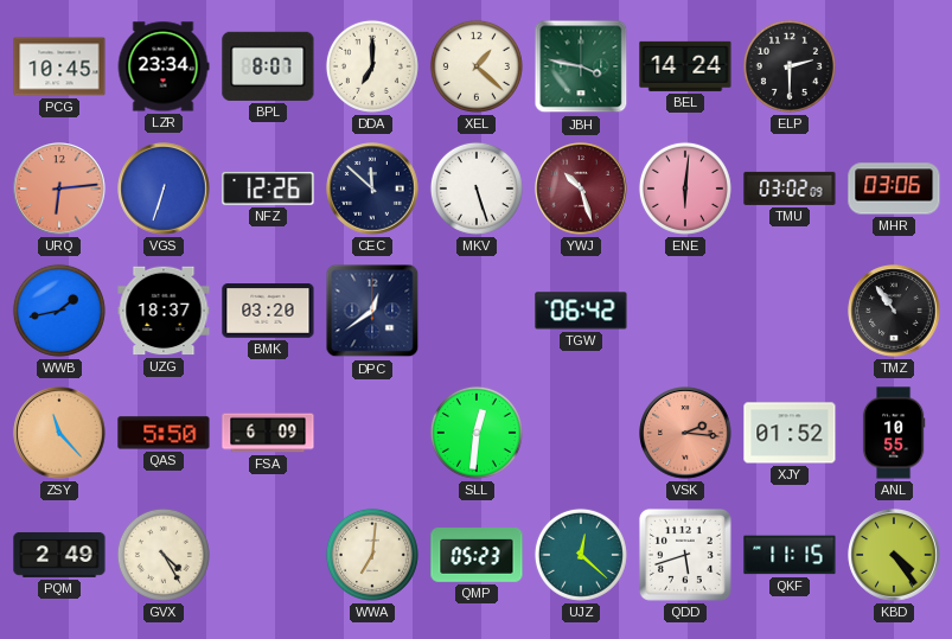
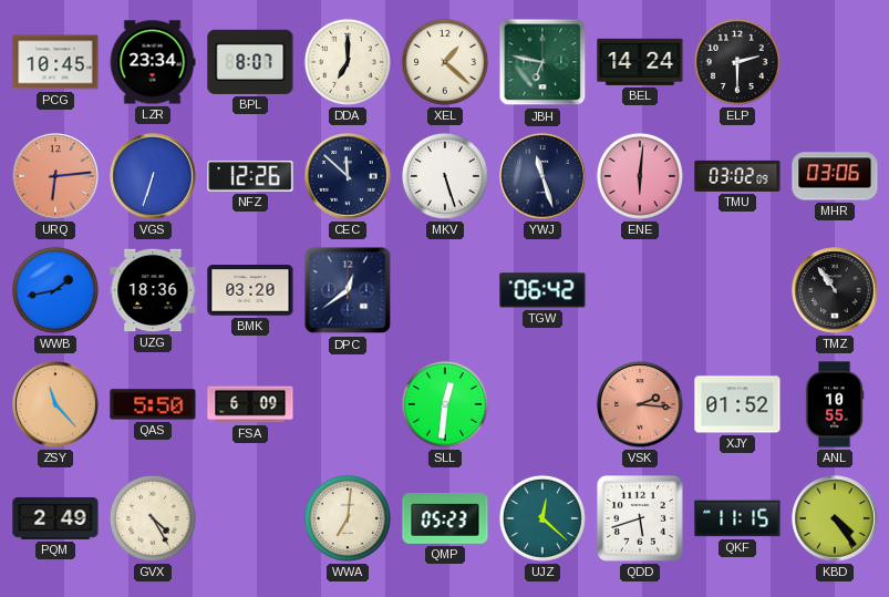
JBH: 3:47 -> 6:47
YWJ: 10:27 -> 11:27
YWJ dial: burgundy -> navy
UZG: 18:37 -> 18:36
